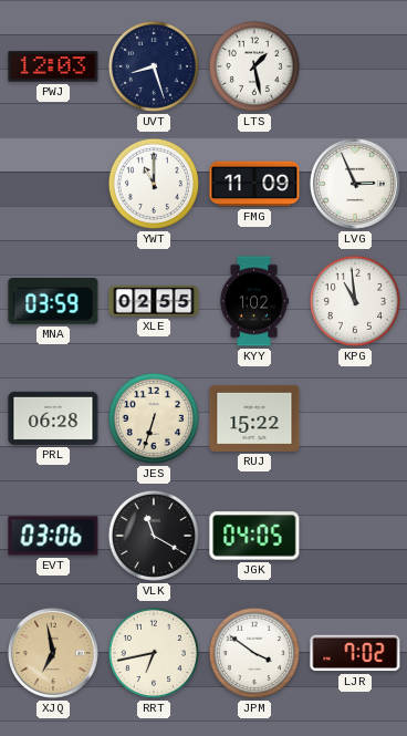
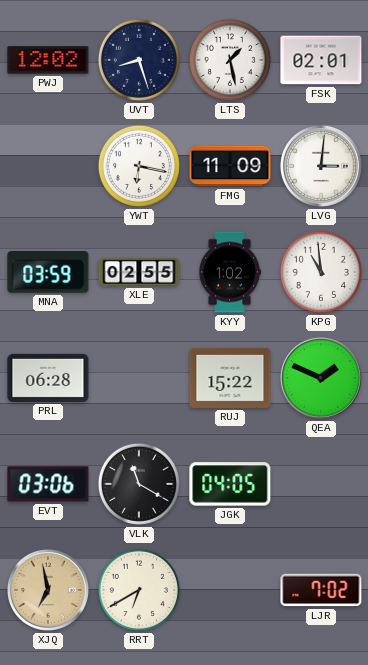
PWJ: 12:03 -> 12:02
FSK: none -> 02:01
YWT: 11:00 -> 6:17
LVG: 2:56 -> 3:01
JES: 6:33 -> none
QEA: none -> 1:49
RRT: 6:43 -> 6:40
JPM: 3:51 -> none
